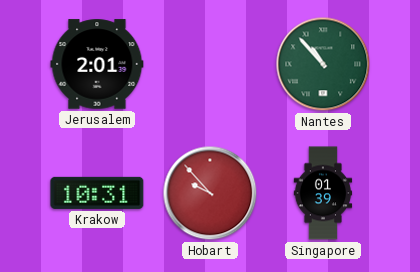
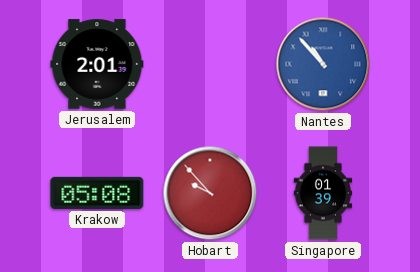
Nantes dial: green -> blue
Krakow: 10:31 -> 05:08
